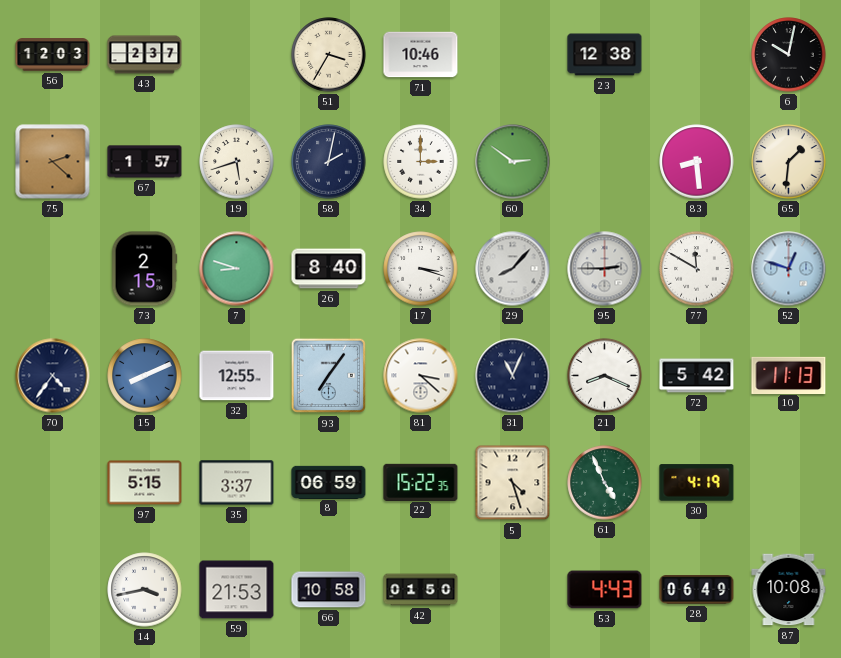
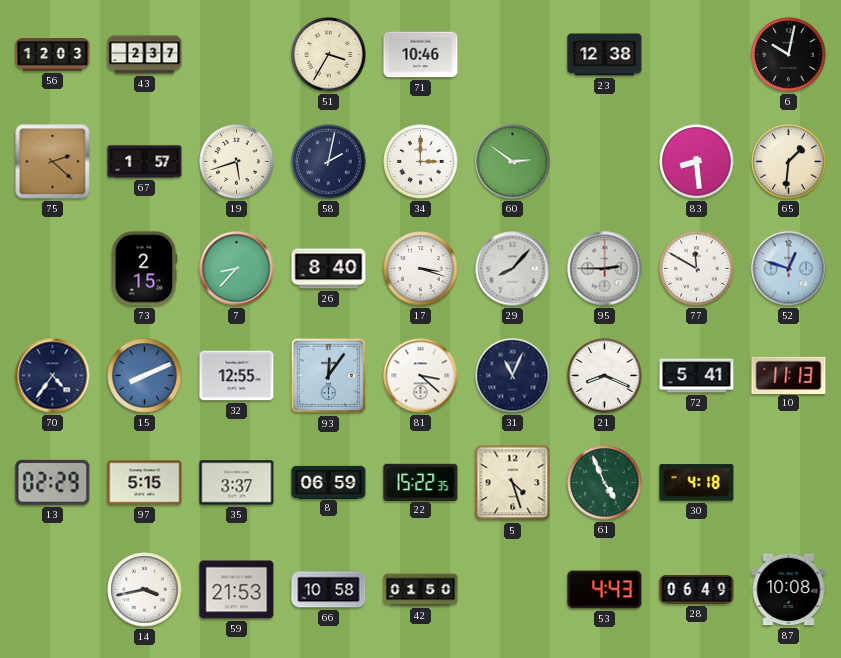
7: 8:48 -> 8:37
93: 7:06 -> 12:06
72: 5:42 -> 5:41
13: none -> 02:29
30: 4:19 -> 4:18
